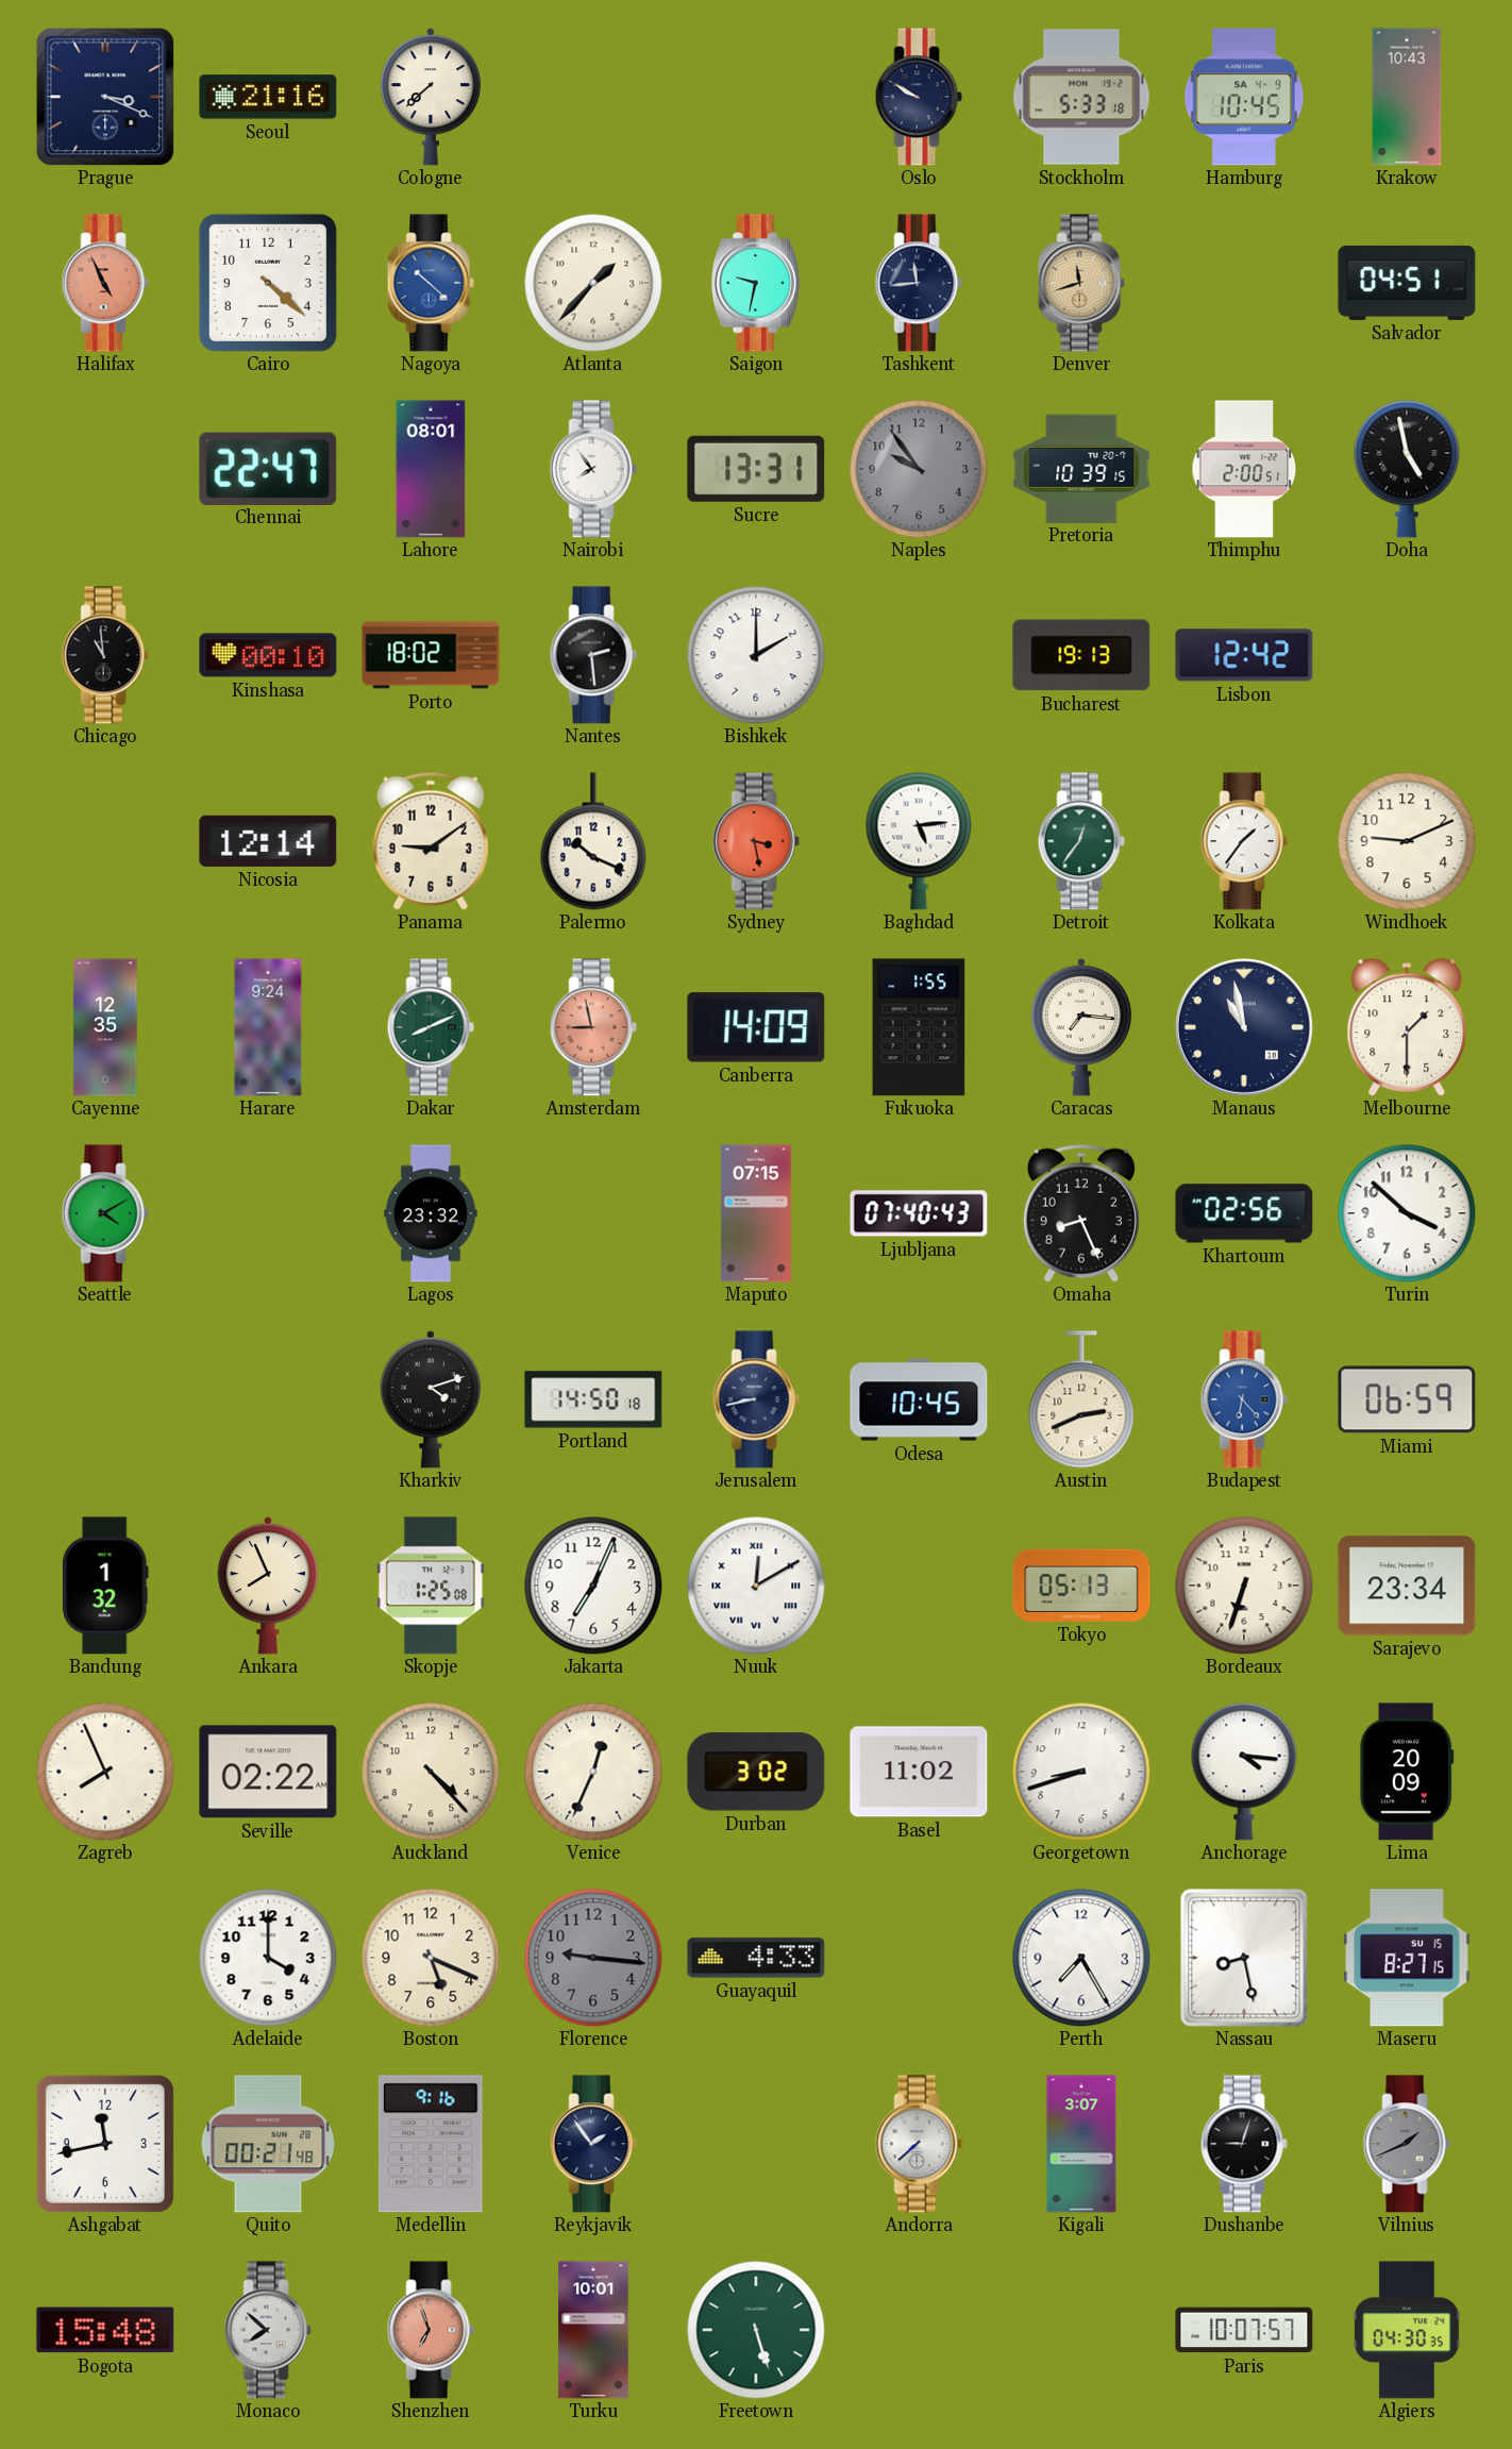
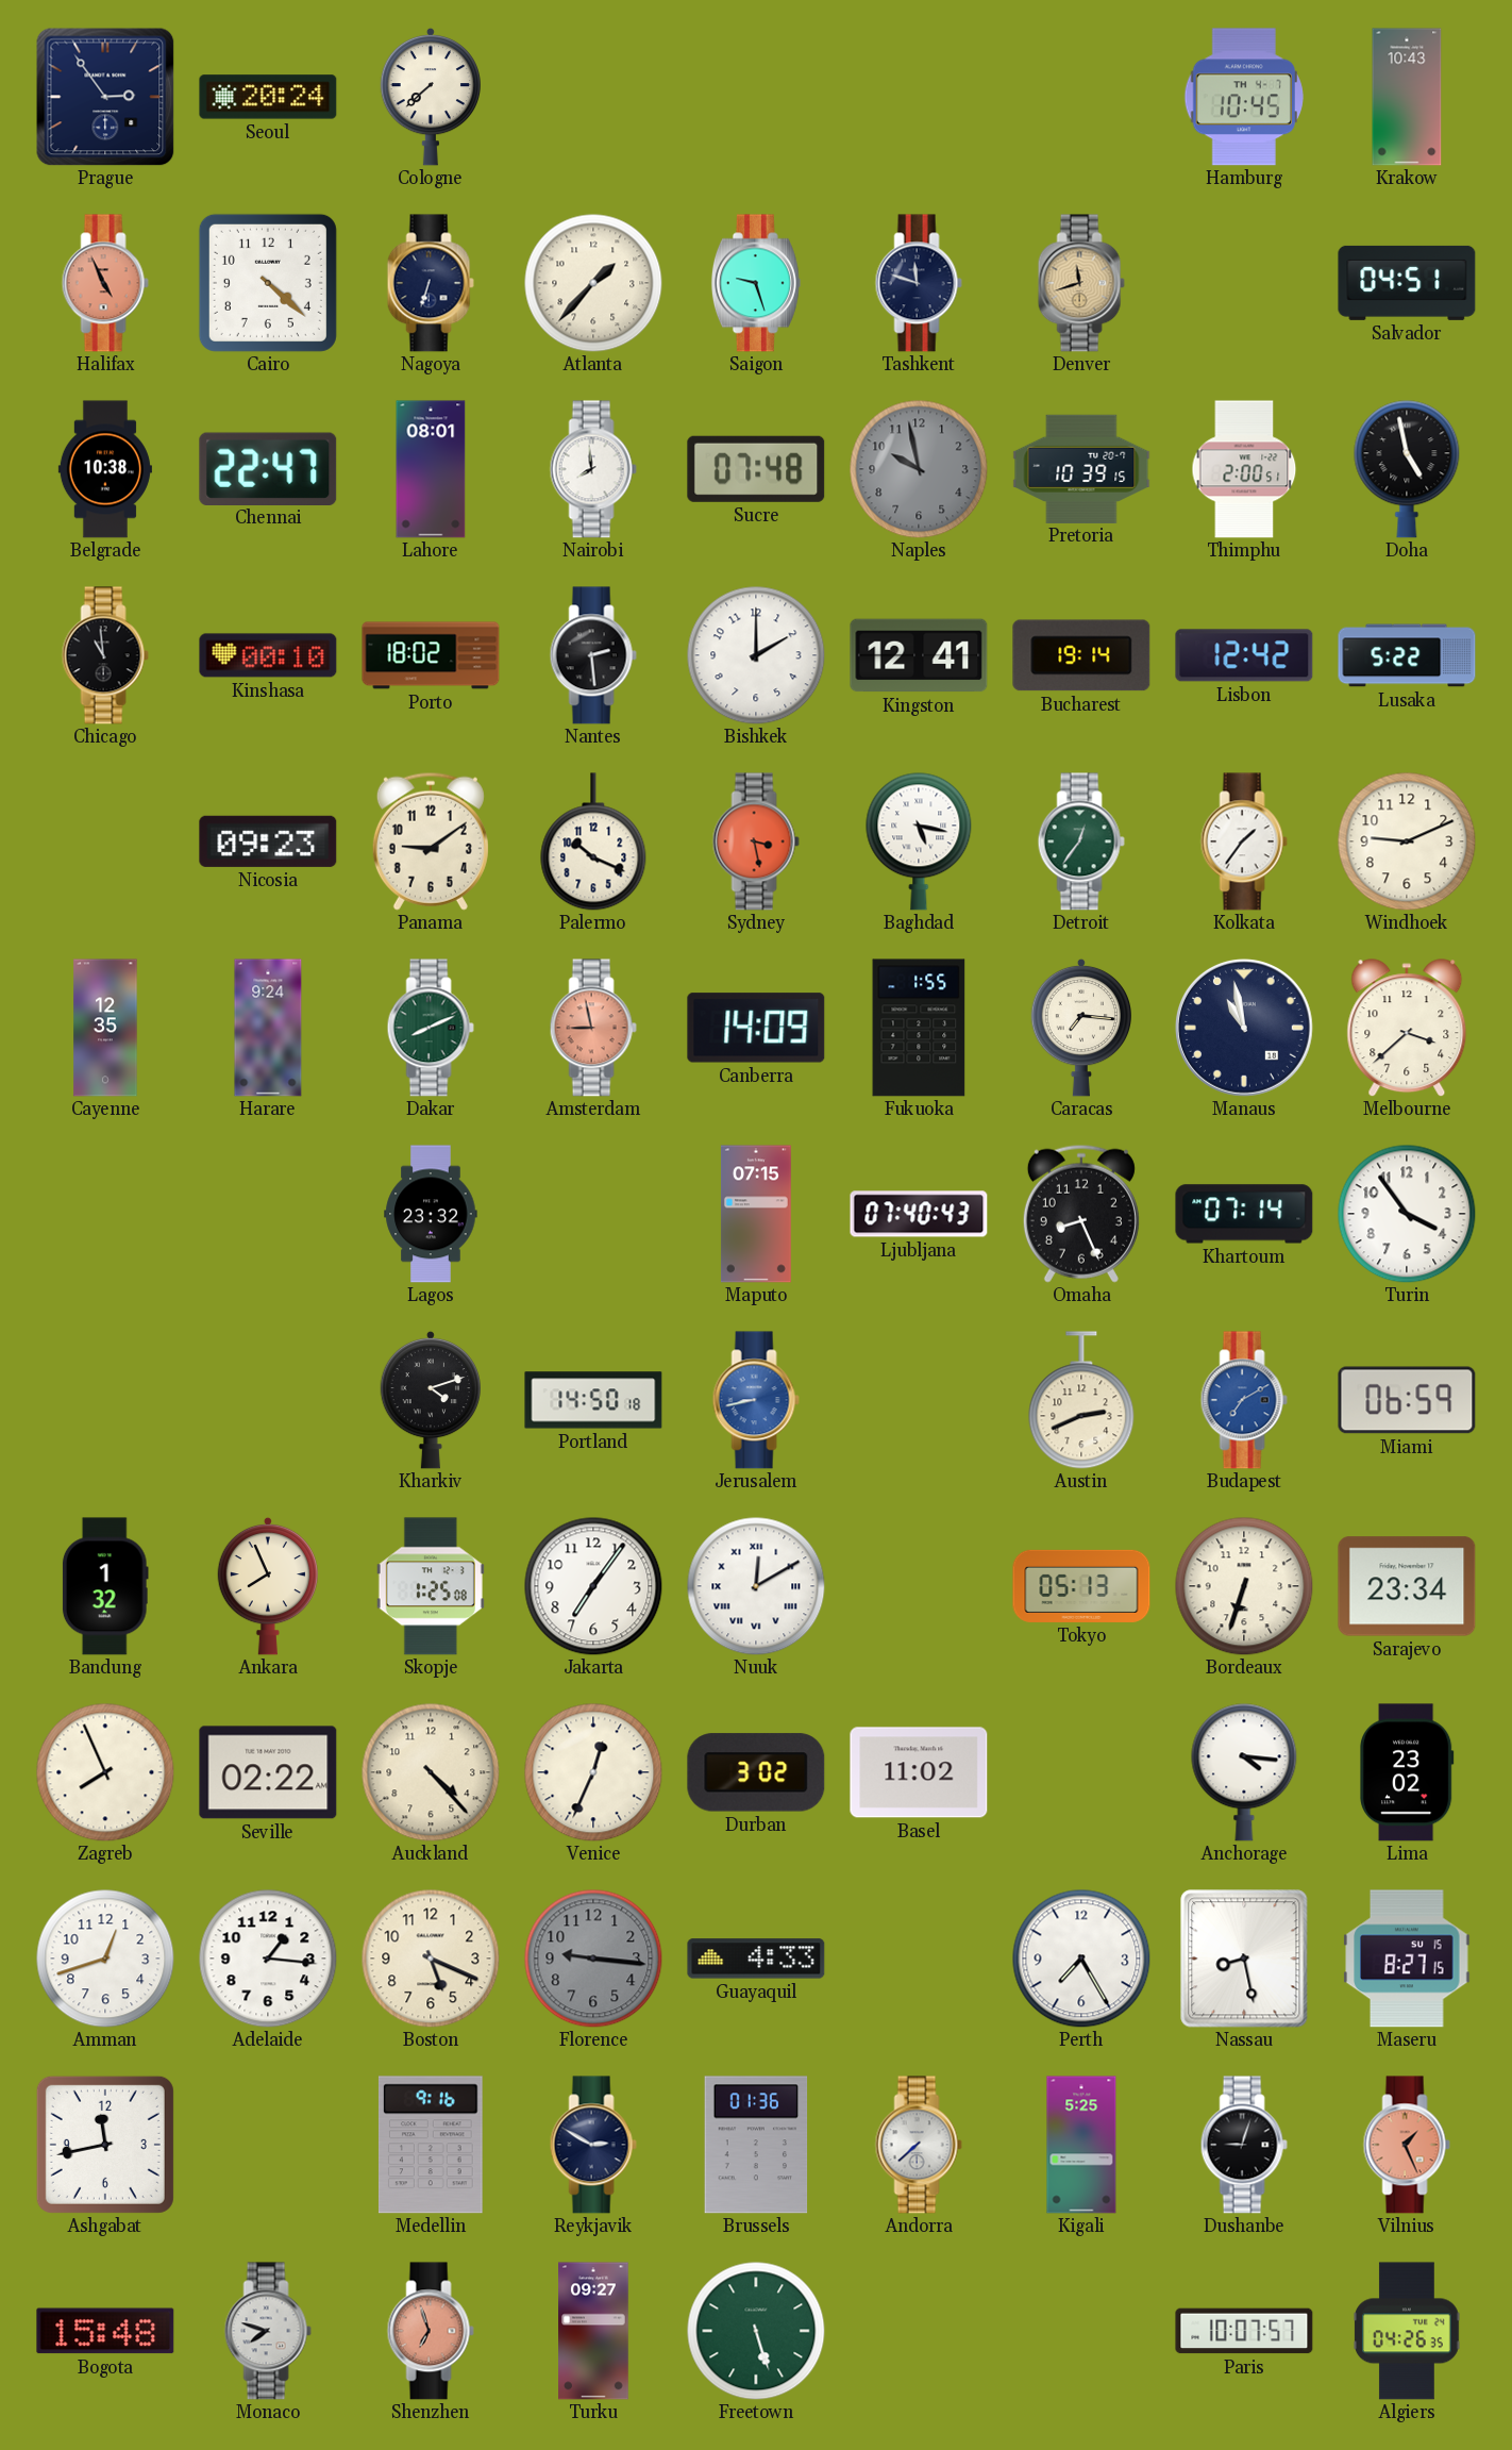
Prague: 3:19 -> 2:54
Seoul: 21:16 -> 20:24
Oslo: 9:50 -> none
Stockholm: 5:33 -> none
Hamburg date: SA 4-9 -> TH 4-7
Nagoya: 10:22 -> 6:33
Nagoya dial: blue -> navy
Saigon: 9:32 -> 9:27
Tashkent: 11:44 -> 11:48
Belgrade: none -> 10:38
Nairobi: 7:54 -> 7:59
Sucre: 13:31 -> 07:48
Naples: 9:54 -> 9:58
Kingston: none -> 12:41
Bucharest: 19:13 -> 19:14
Lusaka: none -> 5:22
Nicosia: 12:14 -> 09:23
Baghdad: 5:14 -> 5:17
Melbourne: 1:30 -> 3:38
Seattle: 4:10 -> none
Khartoum: 02:56 -> 07:14
Turin: 3:52 -> 3:54
Jerusalem dial: navy -> blue
Odesa: 10:45 -> none
Budapest: 6:23 -> 7:10
Jakarta: 7:04 -> 7:06
Georgetown: 8:42 -> none
Lima: 20:09 -> 23:02
Amman: none -> 12:42
Adelaide: 4:00 -> 1:16
Quito: 00:21 -> none
Reykjavik: 1:54 -> 2:50
Brussels: none -> 01:36
Kigali: 3:07 -> 5:25
Vilnius: 1:41 -> 1:26
Vilnius dial: grey -> salmon
Monaco: 7:52 -> 7:48
Turku: 10:01 -> 09:27
Algiers: 04:30 -> 04:26
